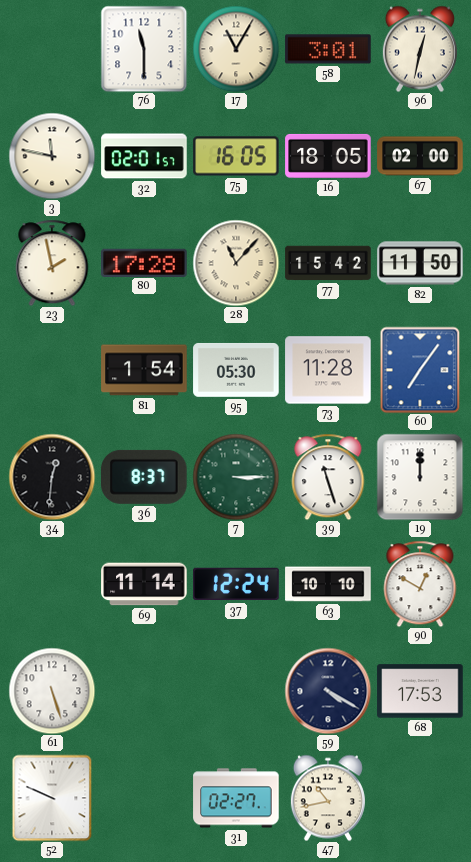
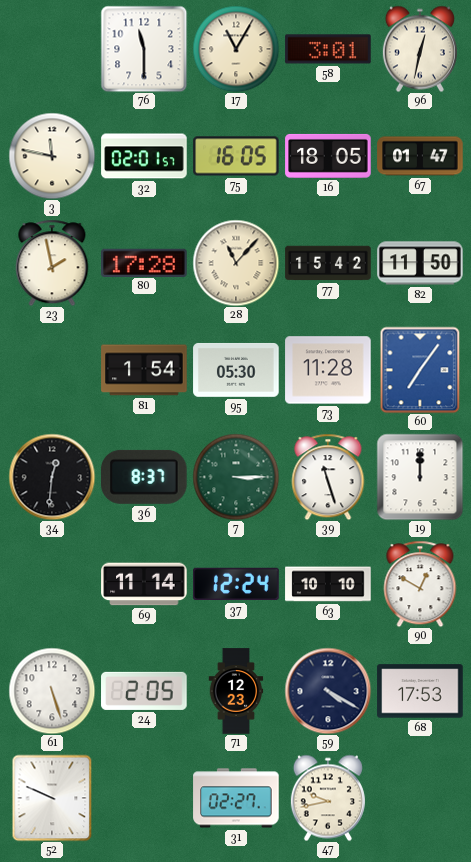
67: 02:00 -> 01:47
24: none -> 2:05
71: none -> 12:23
47: 10:43 -> 9:43
